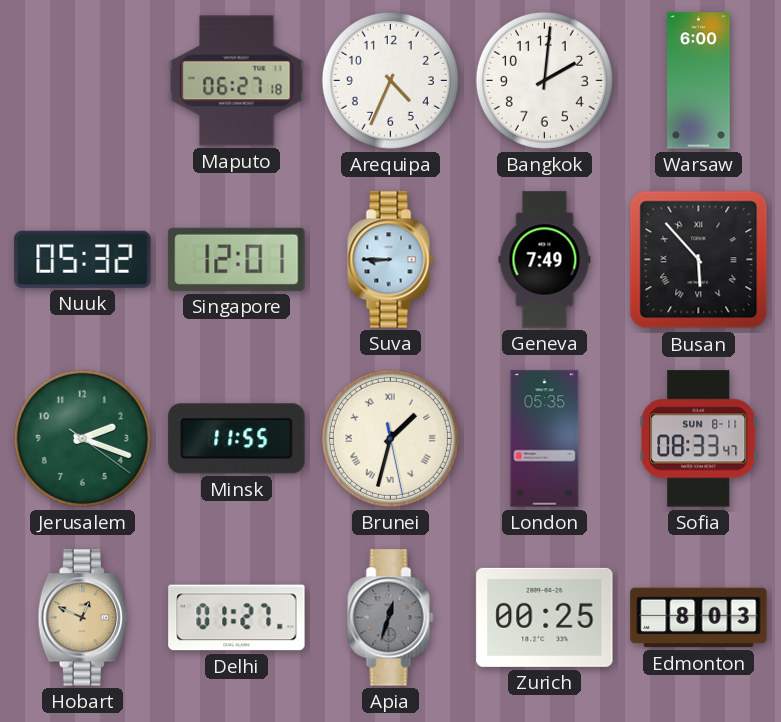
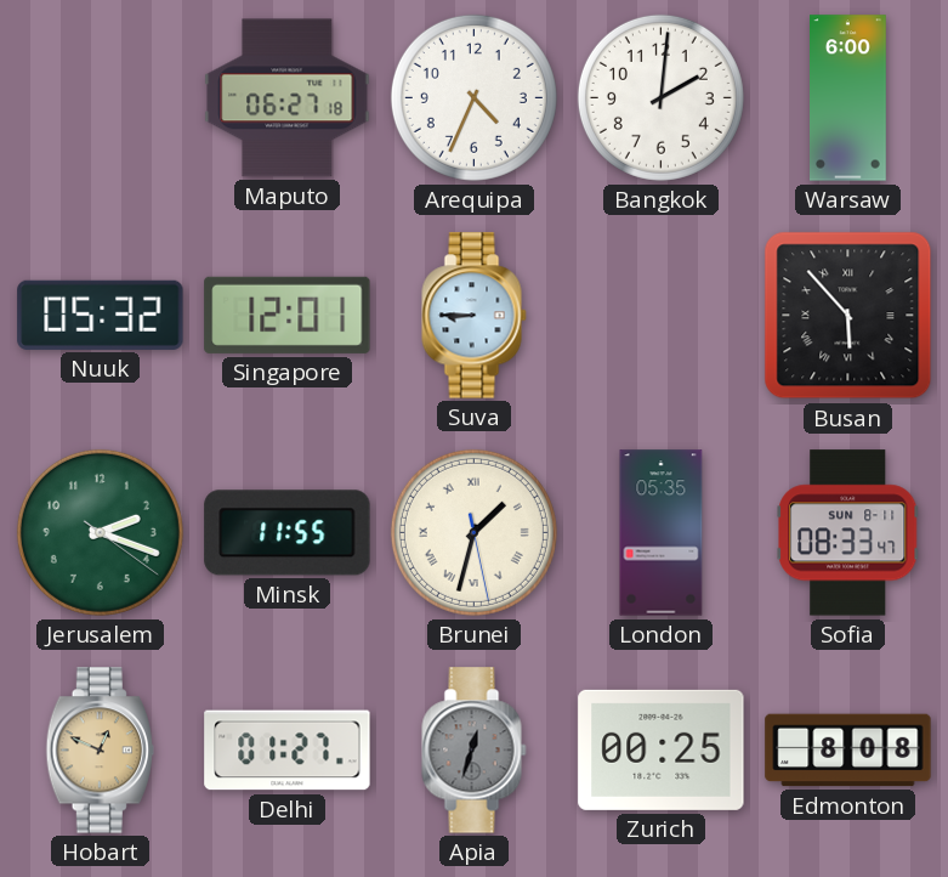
Geneva: 7:49 -> none
Edmonton: 8:03 -> 8:08
